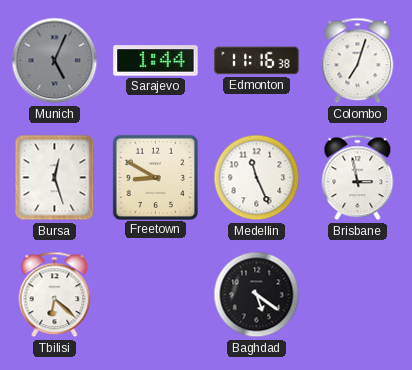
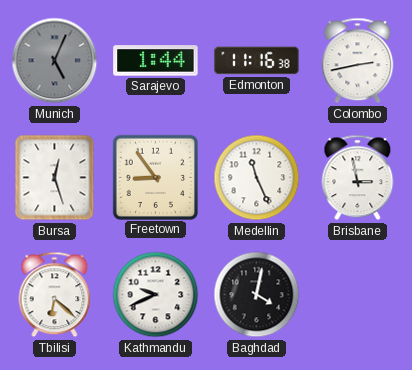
Colombo: 7:03 -> 2:43
Freetown: 8:50 -> 8:54
Kathmandu: none -> 9:41
Baghdad: 5:21 -> 4:02
